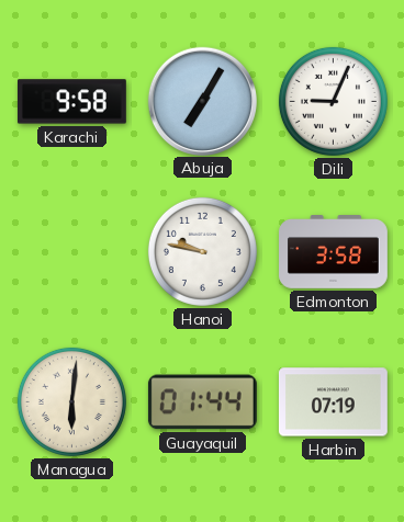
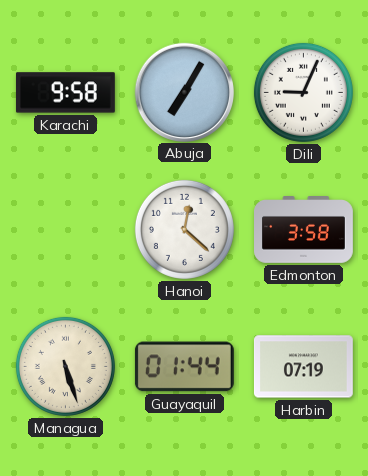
Hanoi: 9:47 -> 12:22
Managua: 6:01 -> 5:27
